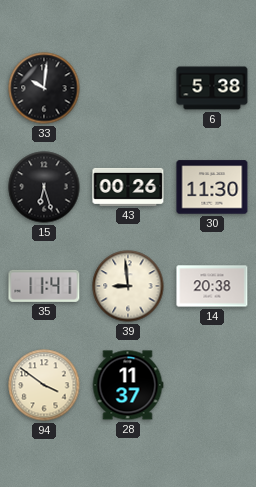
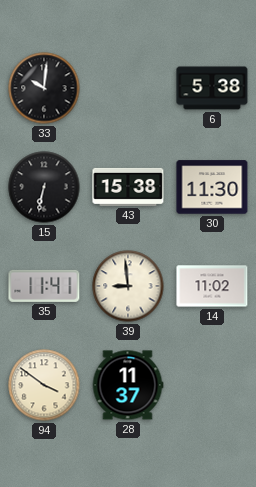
15: 6:27 -> 6:32
43: 00:26 -> 15:38
14: 20:38 -> 11:02
